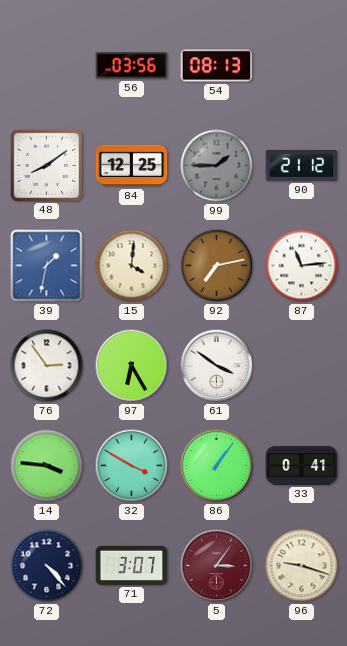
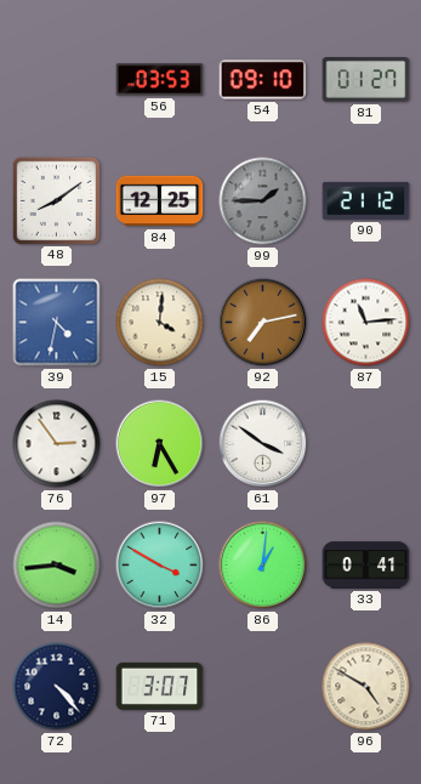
56: 03:56 -> 03:53
54: 08:13 -> 09:10
81: none -> 01:27
39: 1:32 -> 4:32
14: 3:46 -> 3:44
86: 1:06 -> 1:01
5: 3:06 -> none
96: 9:18 -> 4:50
